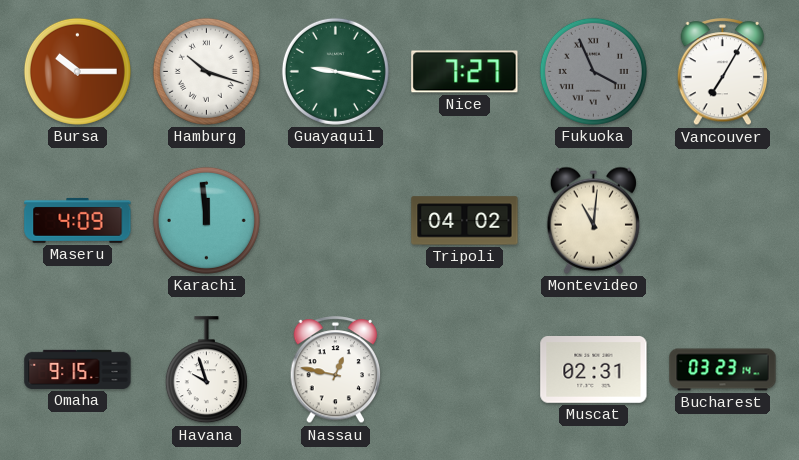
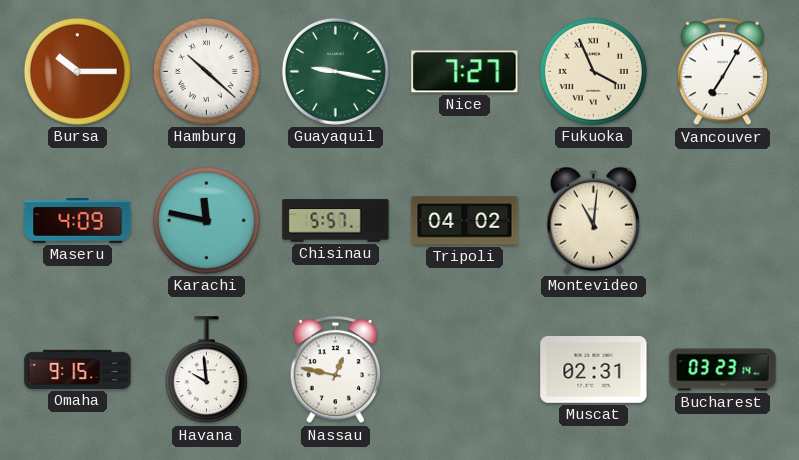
Hamburg: 10:18 -> 10:22
Fukuoka dial: grey -> cream
Karachi: 11:59 -> 11:47
Chisinau: none -> 5:57
Havana: 9:57 -> 9:59
